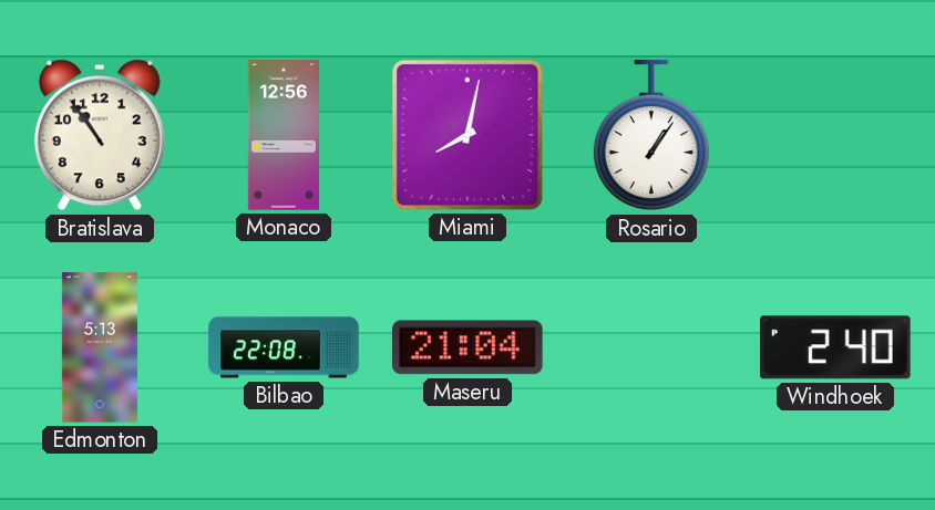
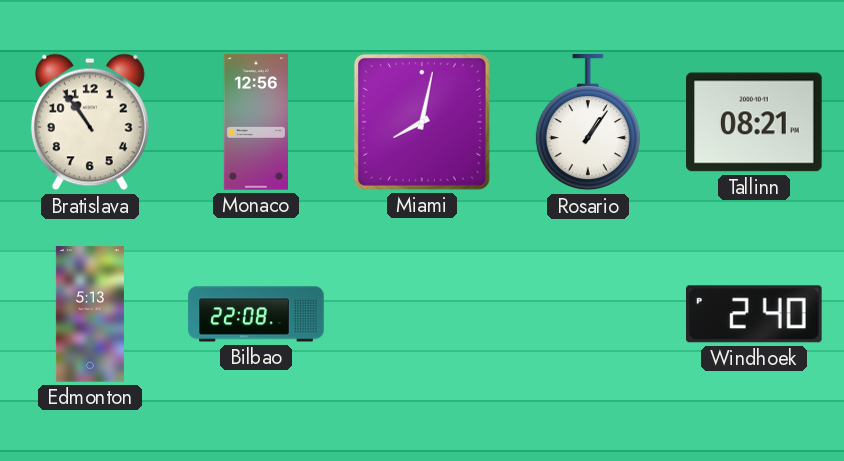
Tallinn: none -> 08:21
Maseru: 21:04 -> none
